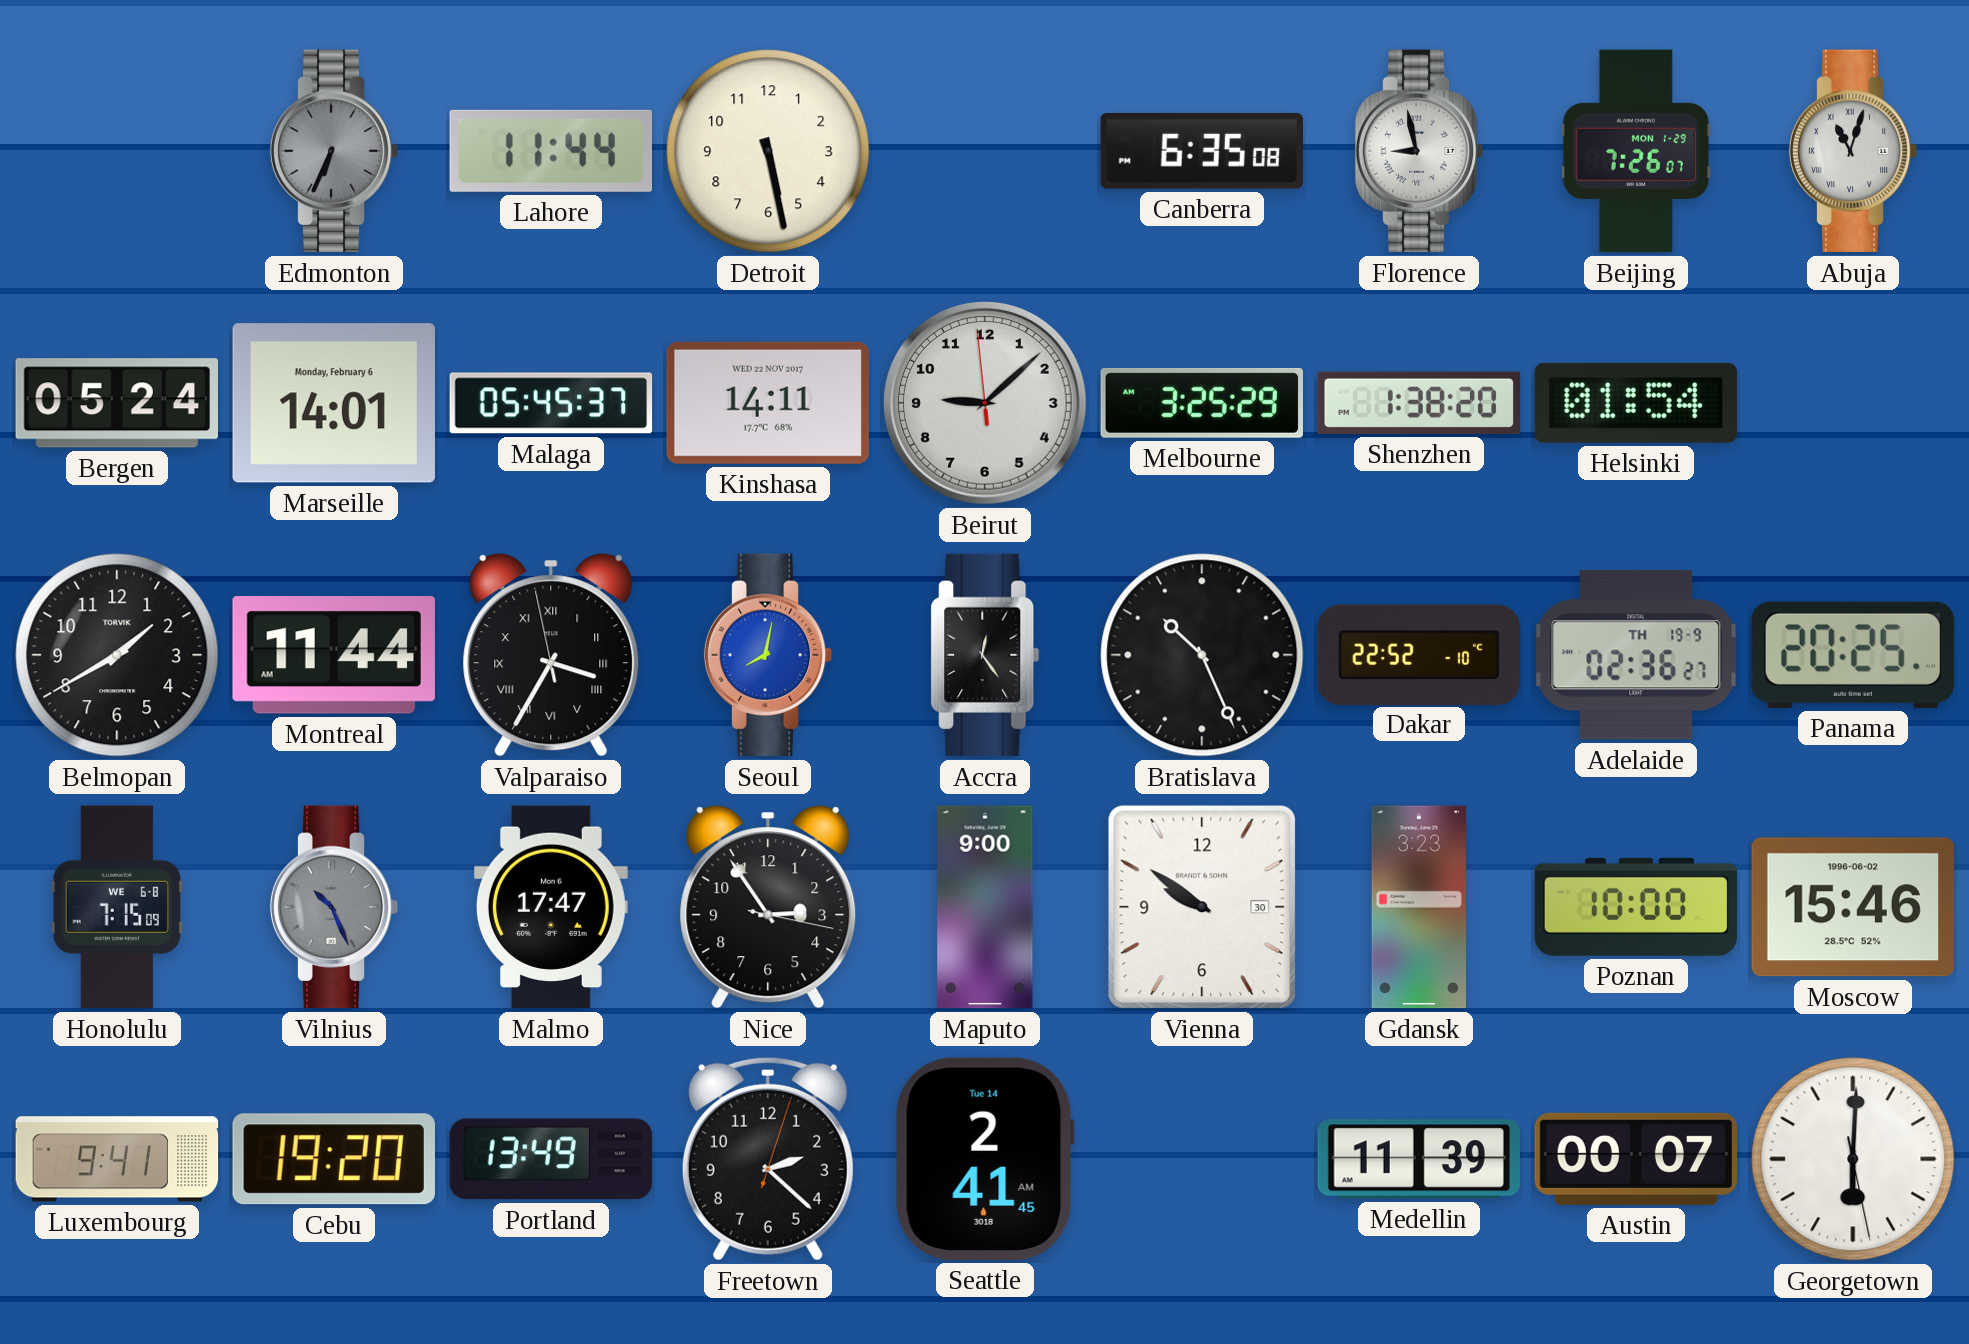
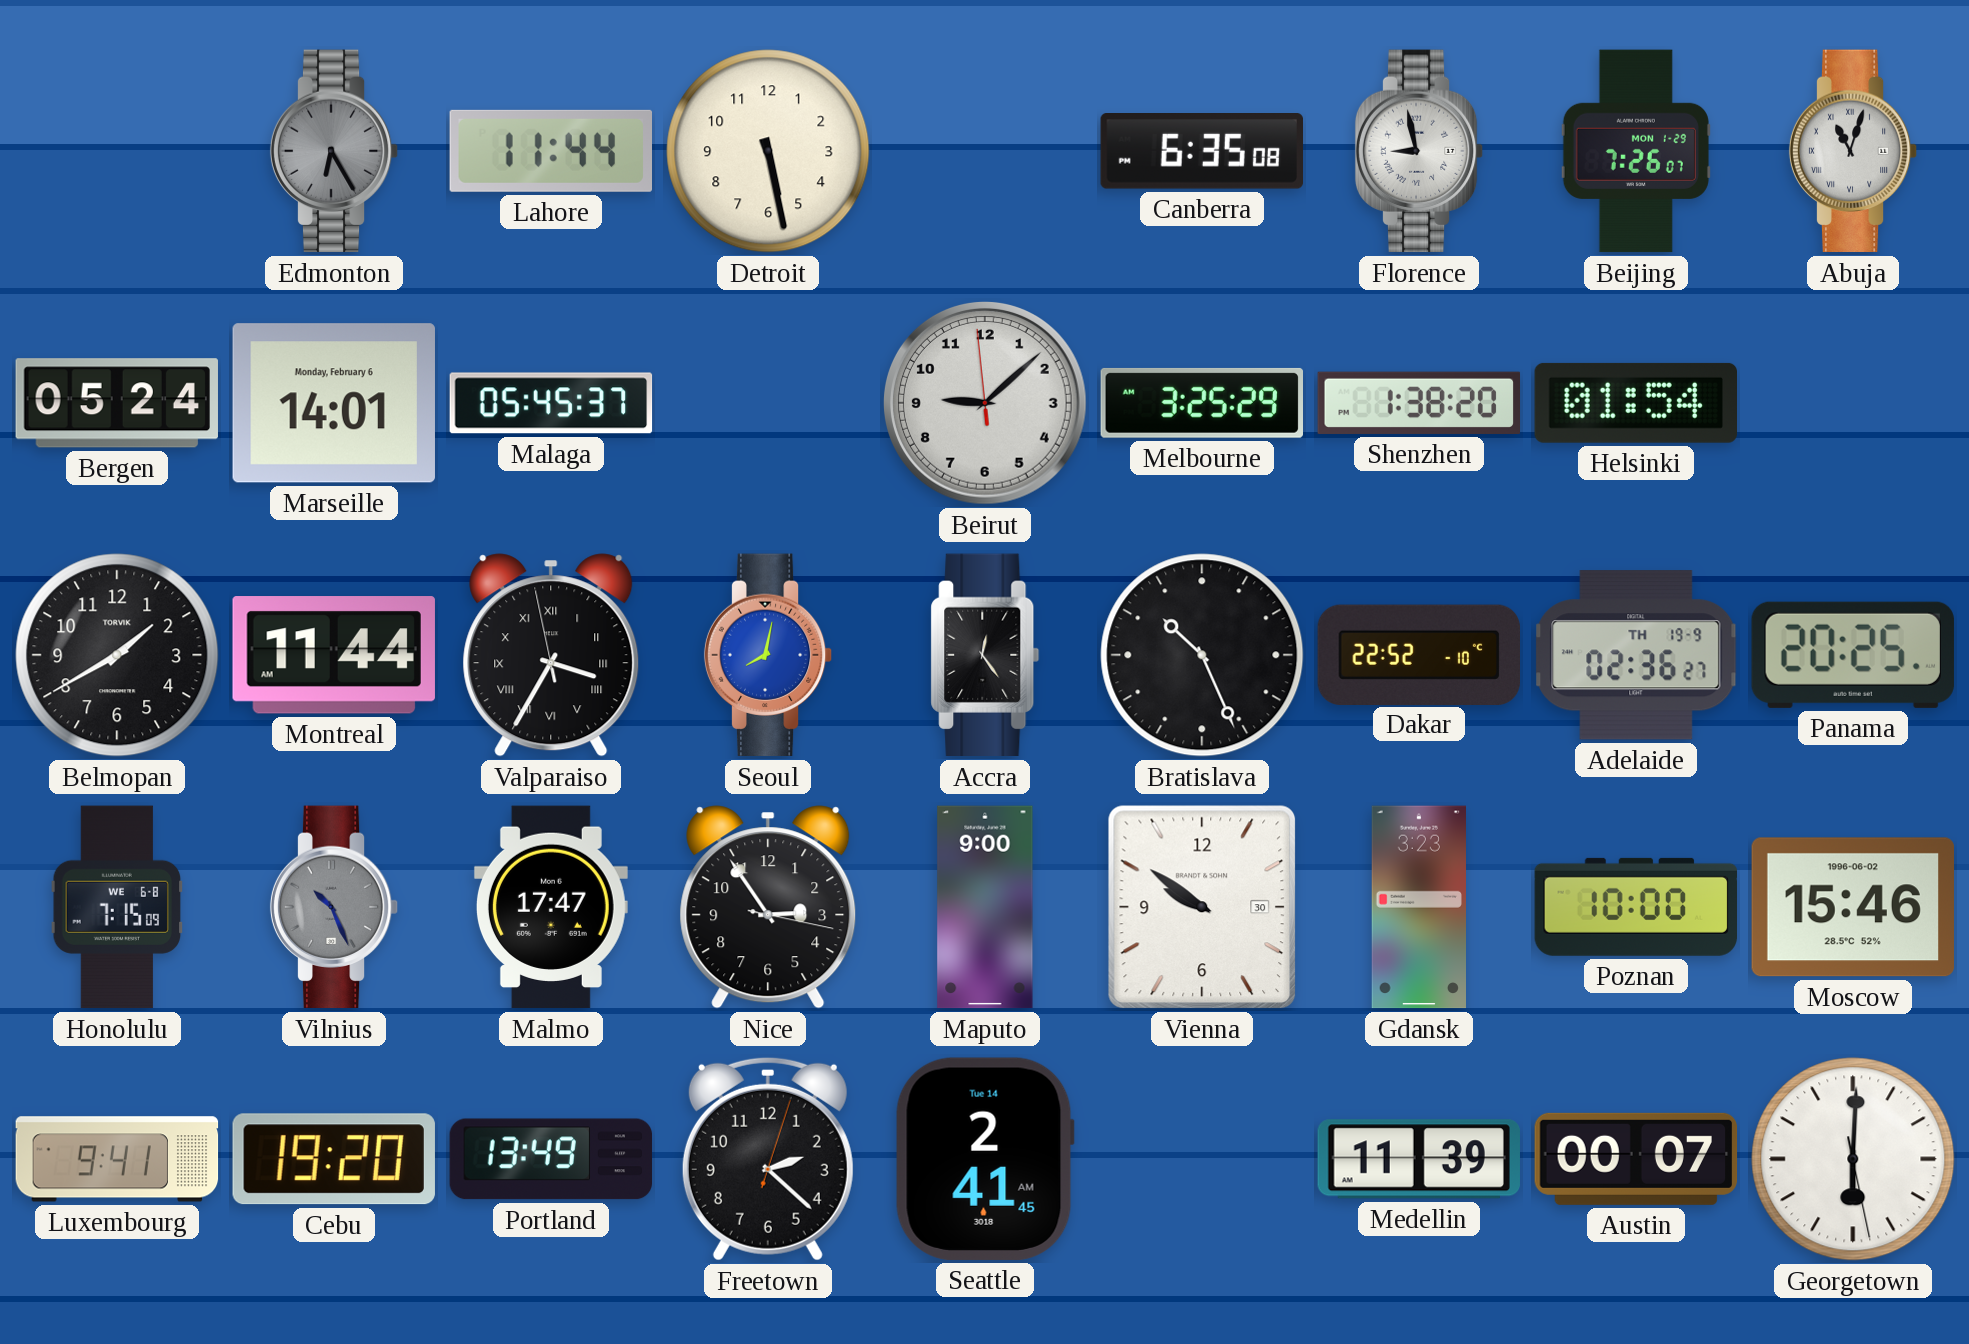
Edmonton: 6:34 -> 6:25
Kinshasa: 14:11 -> none
